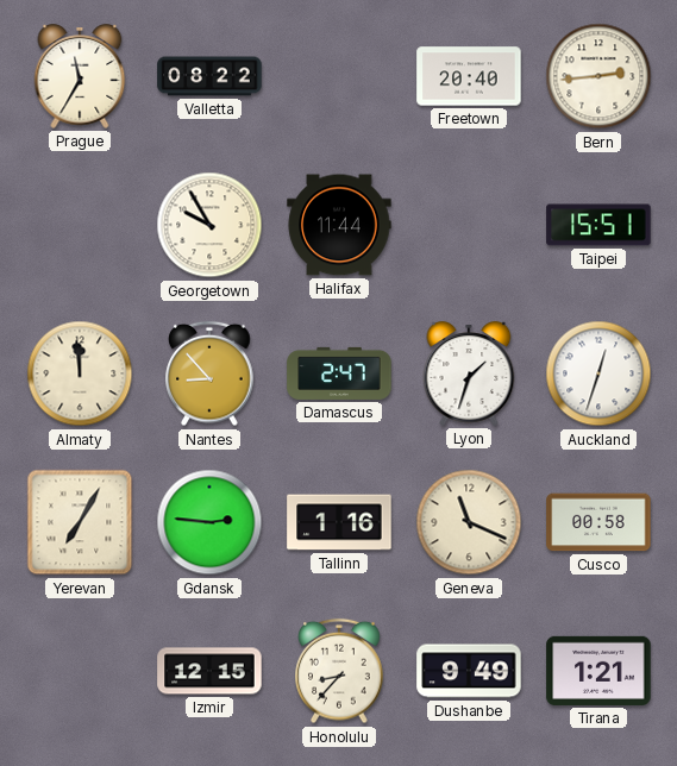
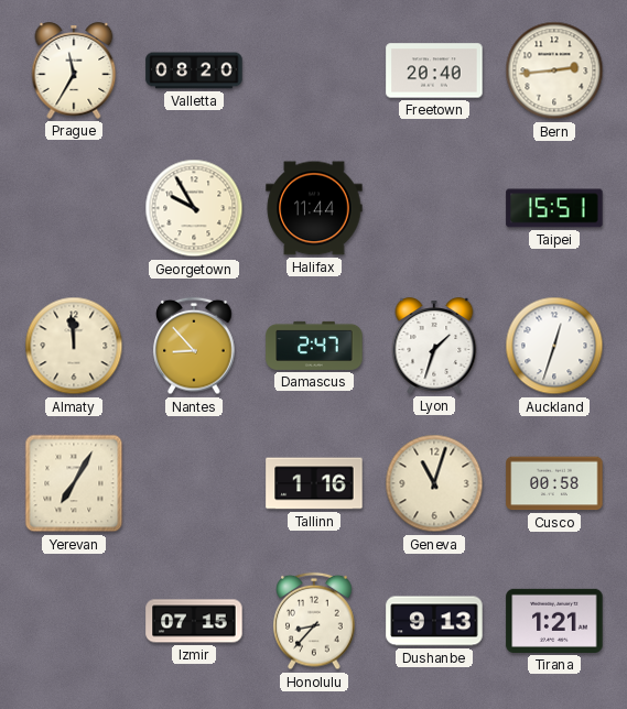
Valletta: 08:22 -> 08:20
Gdansk: 2:46 -> none
Geneva: 11:19 -> 11:03
Izmir: 12:15 -> 07:15
Dushanbe: 9:49 -> 9:13
